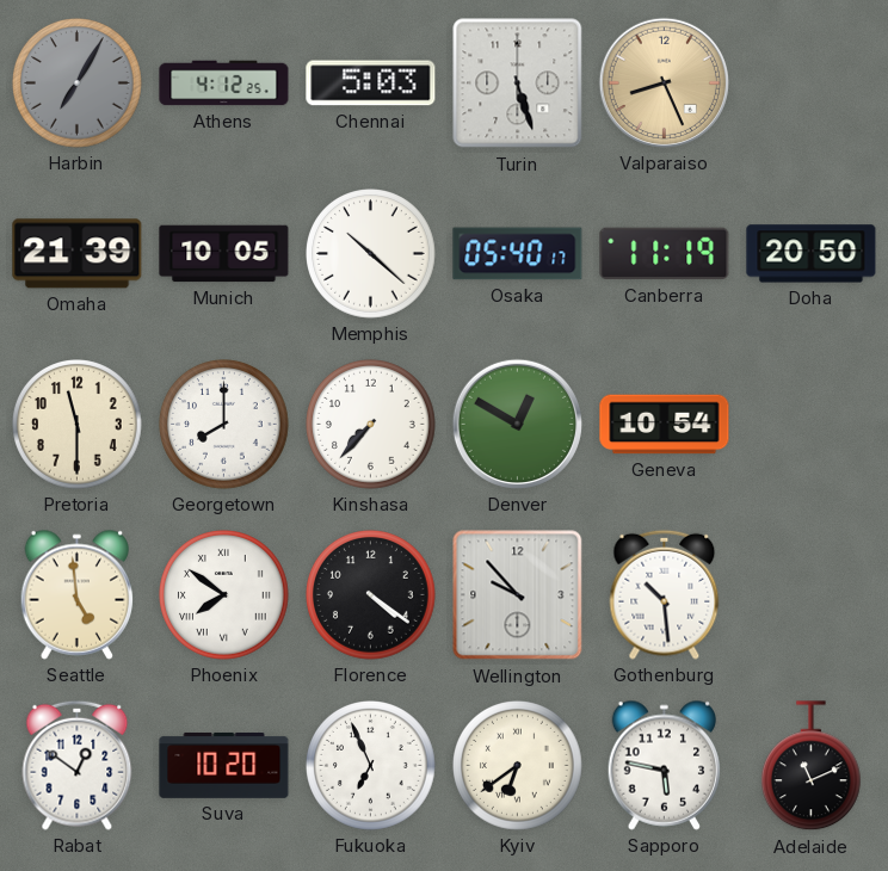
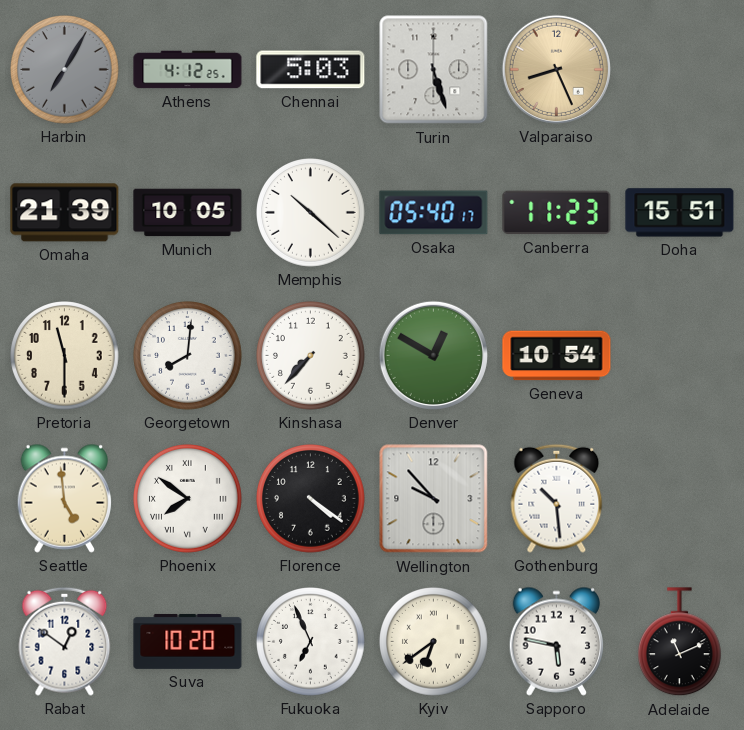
Canberra: 11:19 -> 11:23
Doha: 20:50 -> 15:51
Georgetown: 8:00 -> 8:01
